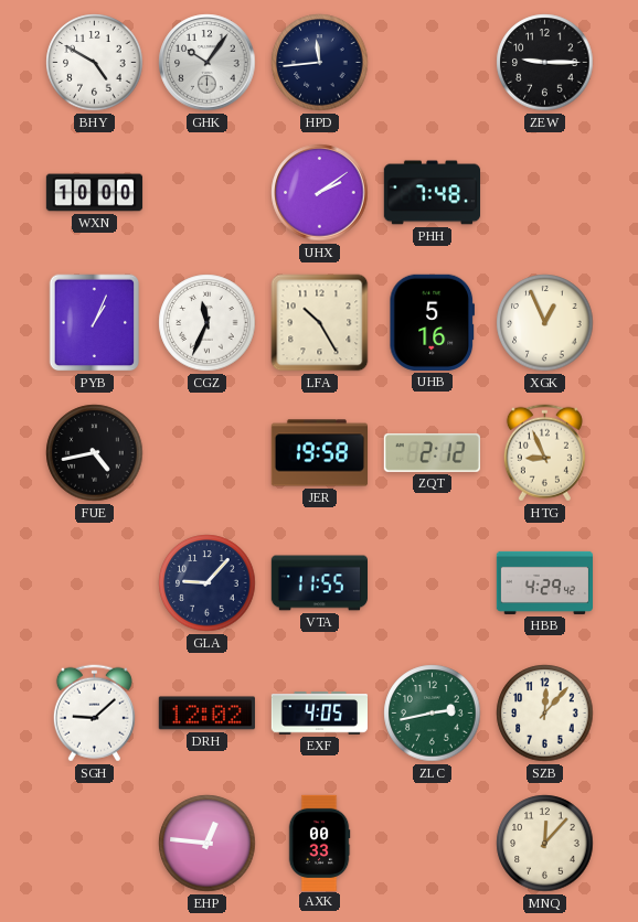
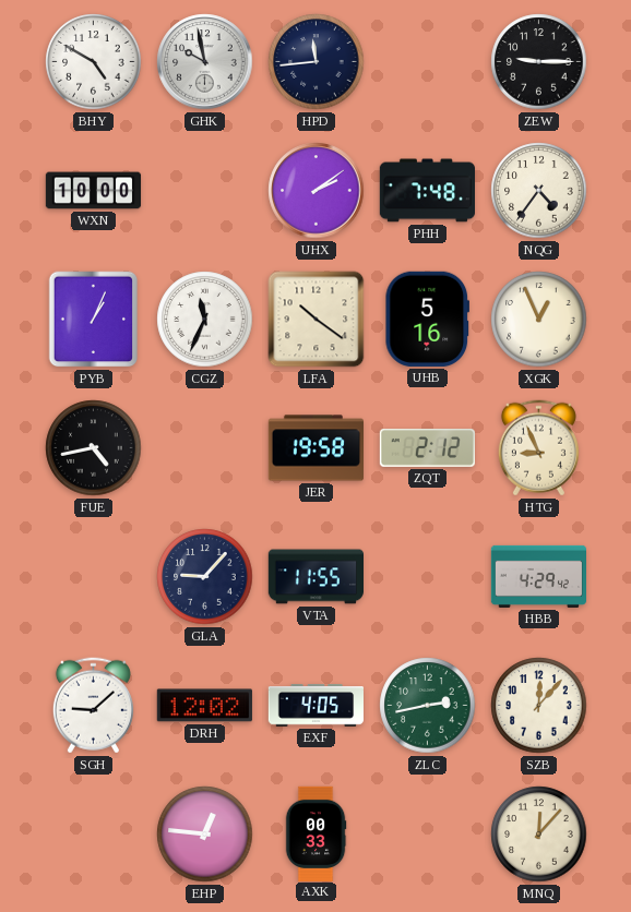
GHK: 10:06 -> 9:58
NQG: none -> 4:36
LFA: 10:25 -> 10:21
